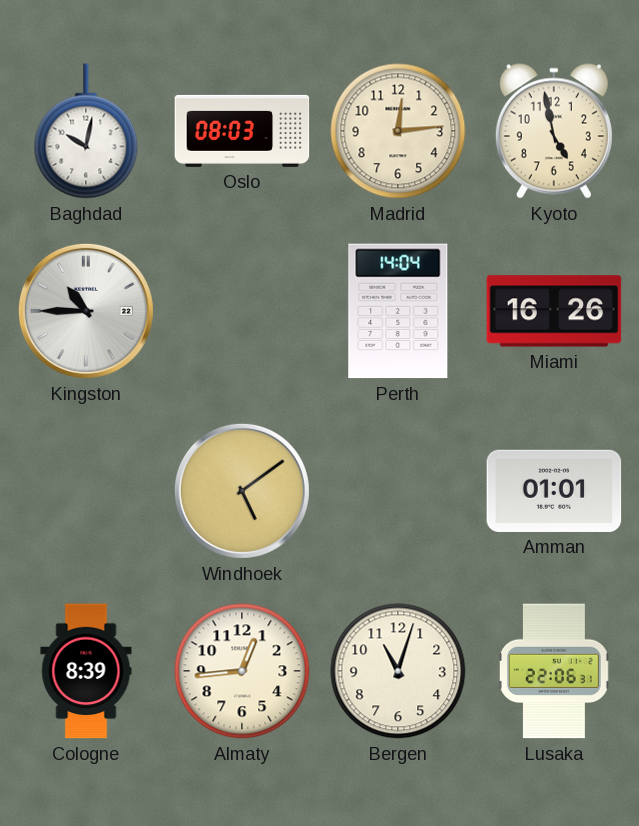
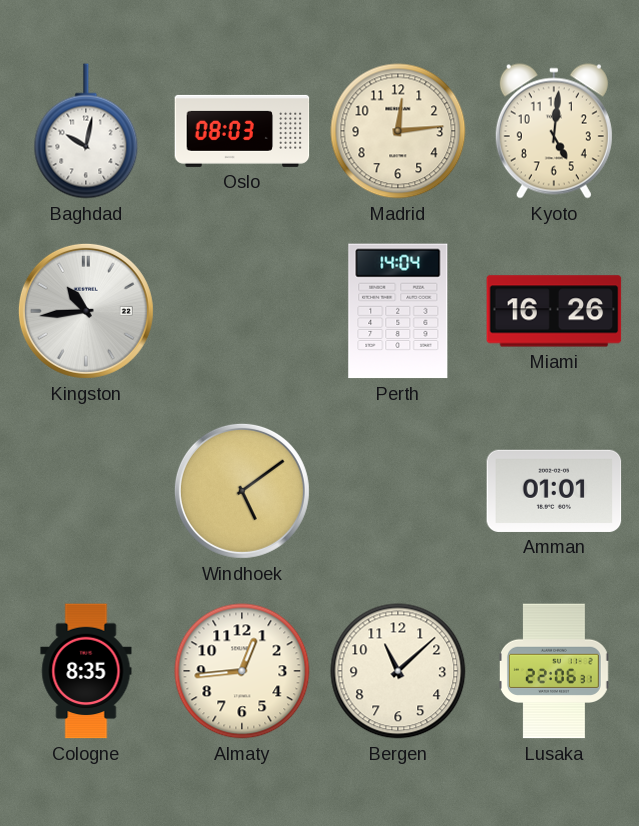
Kyoto: 4:58 -> 5:01
Kingston: 10:45 -> 10:44
Cologne: 8:39 -> 8:35
Bergen: 11:03 -> 11:08
